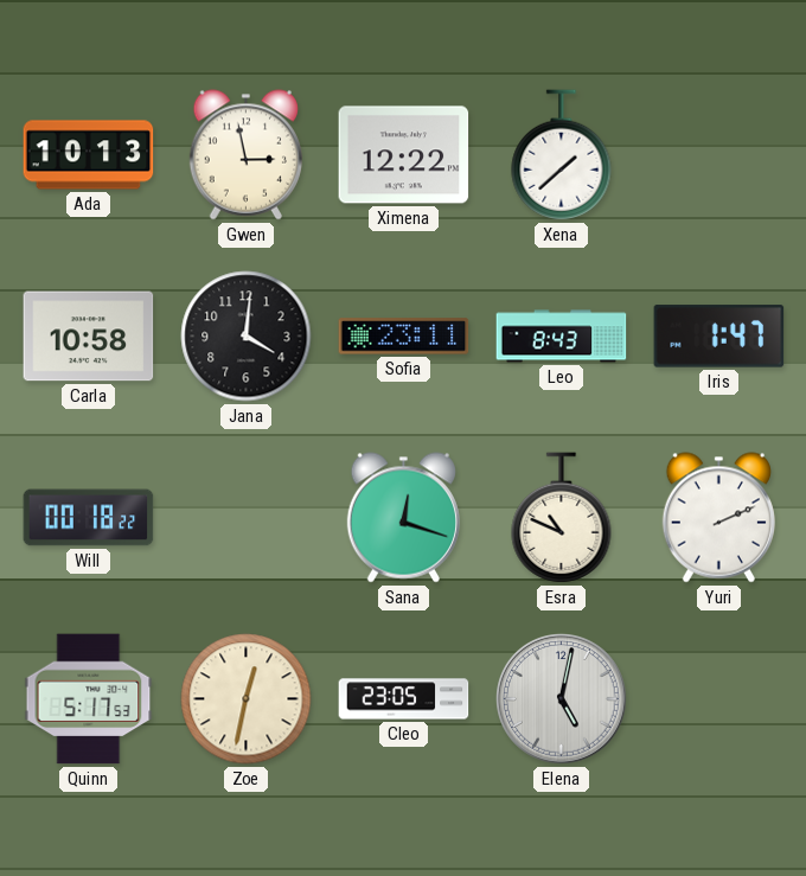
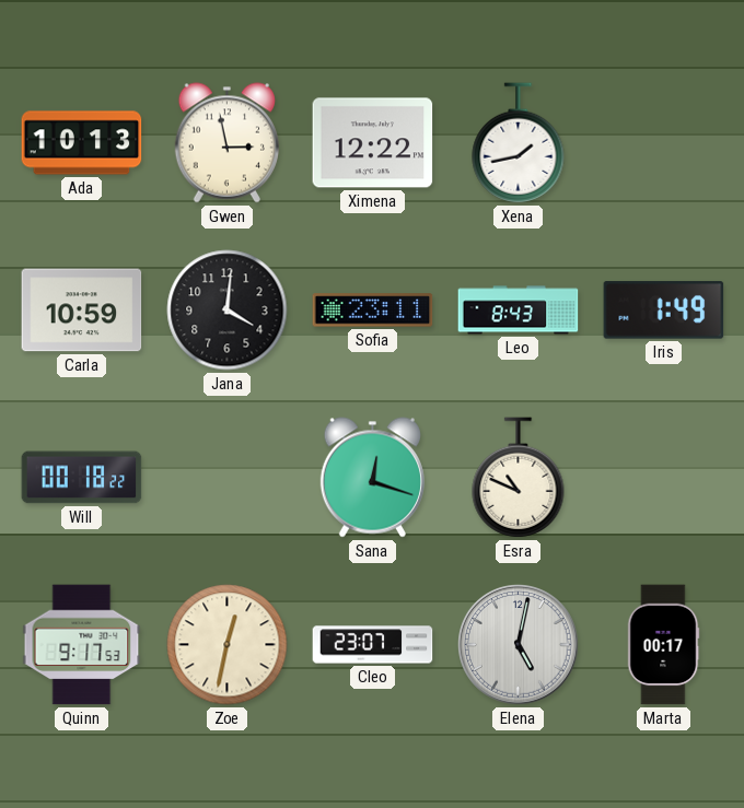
Xena: 1:38 -> 1:43
Carla: 10:58 -> 10:59
Iris: 1:47 -> 1:49
Yuri: 2:11 -> none
Quinn: 5:17 -> 9:17
Cleo: 23:05 -> 23:07
Marta: none -> 00:17
